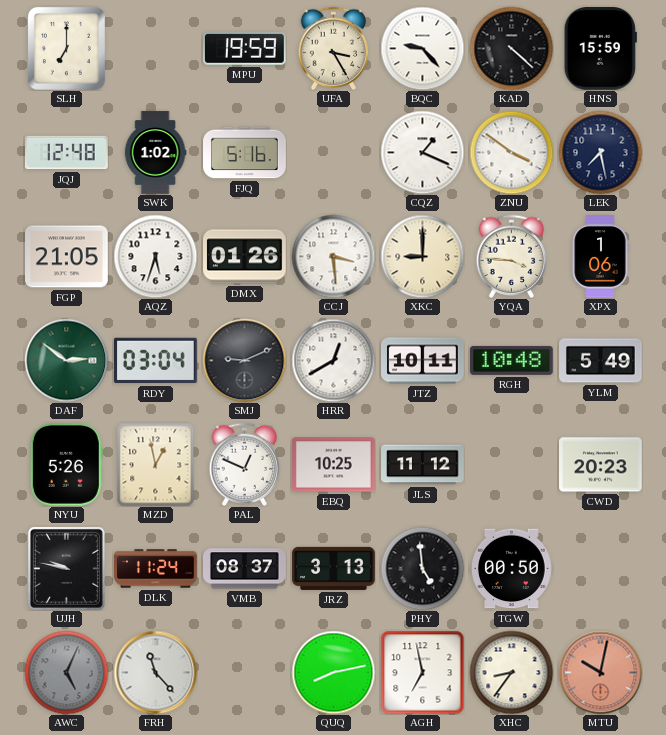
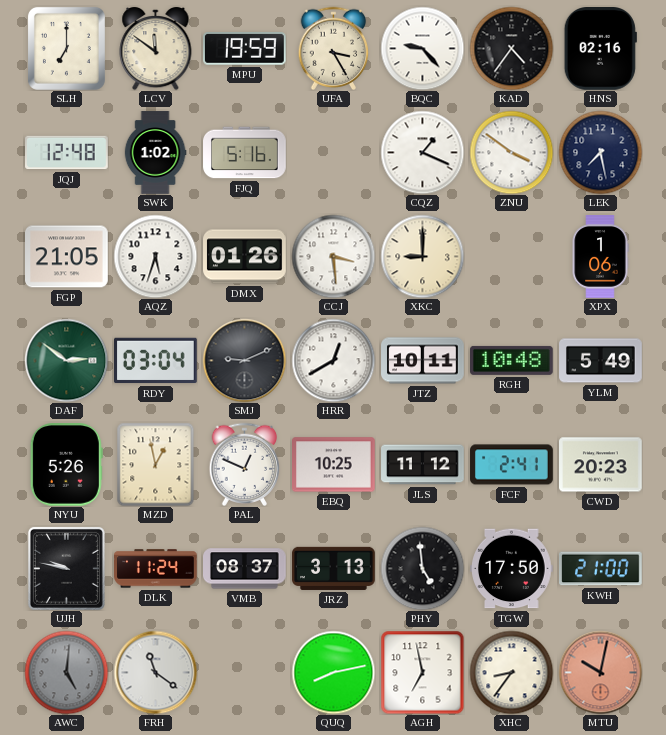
LCV: none -> 11:51
KAD: 4:22 -> 4:36
HNS: 15:59 -> 02:16
YQA: 3:46 -> none
FCF: none -> 2:41
TGW: 00:50 -> 17:50
KWH: none -> 21:00
AWC: 5:04 -> 5:01
FRH: 11:23 -> 11:21
